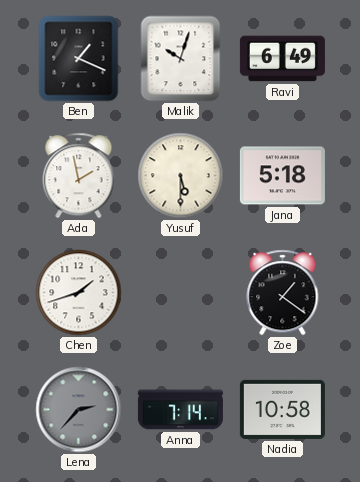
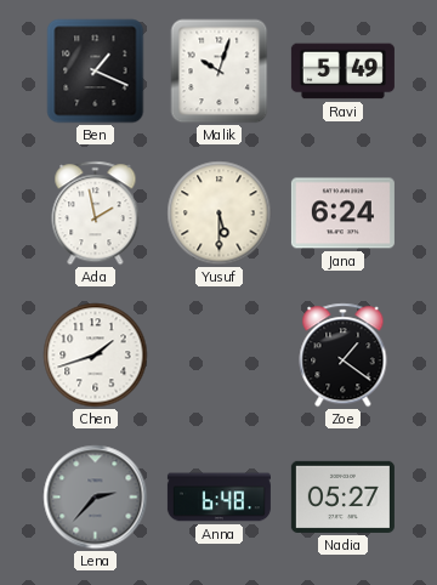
Ravi: 6:49 -> 5:49
Jana: 5:18 -> 6:24
Anna: 7:14 -> 6:48
Nadia: 10:58 -> 05:27
